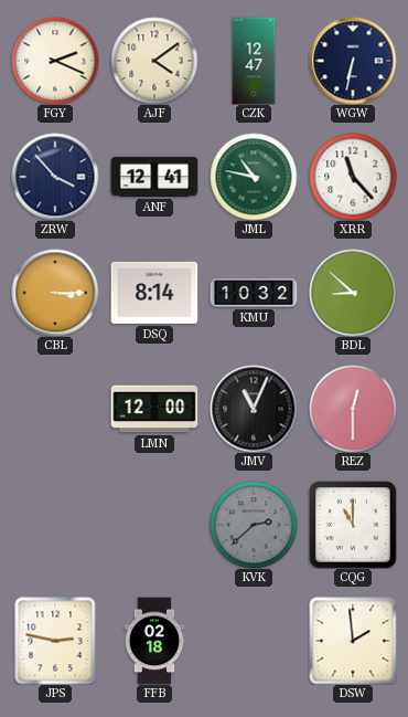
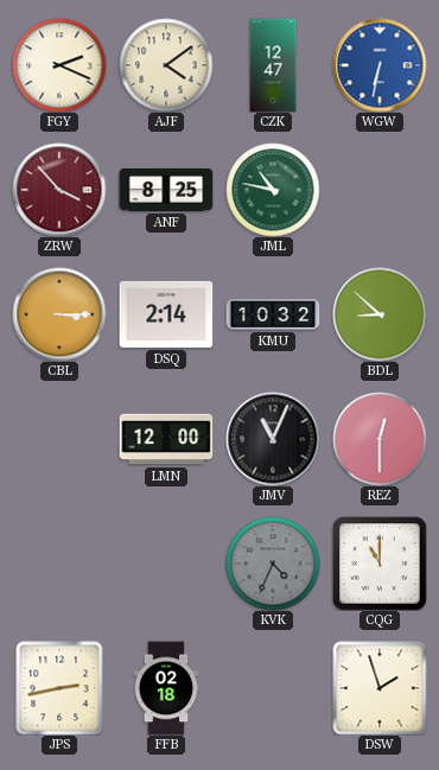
WGW dial: navy -> blue
ZRW dial: navy -> burgundy
ANF: 12:41 -> 8:25
XRR: 11:23 -> none
DSQ: 8:14 -> 2:14
KVK: 2:38 -> 4:34
JPS: 2:47 -> 2:43
DSW: 1:59 -> 1:57
